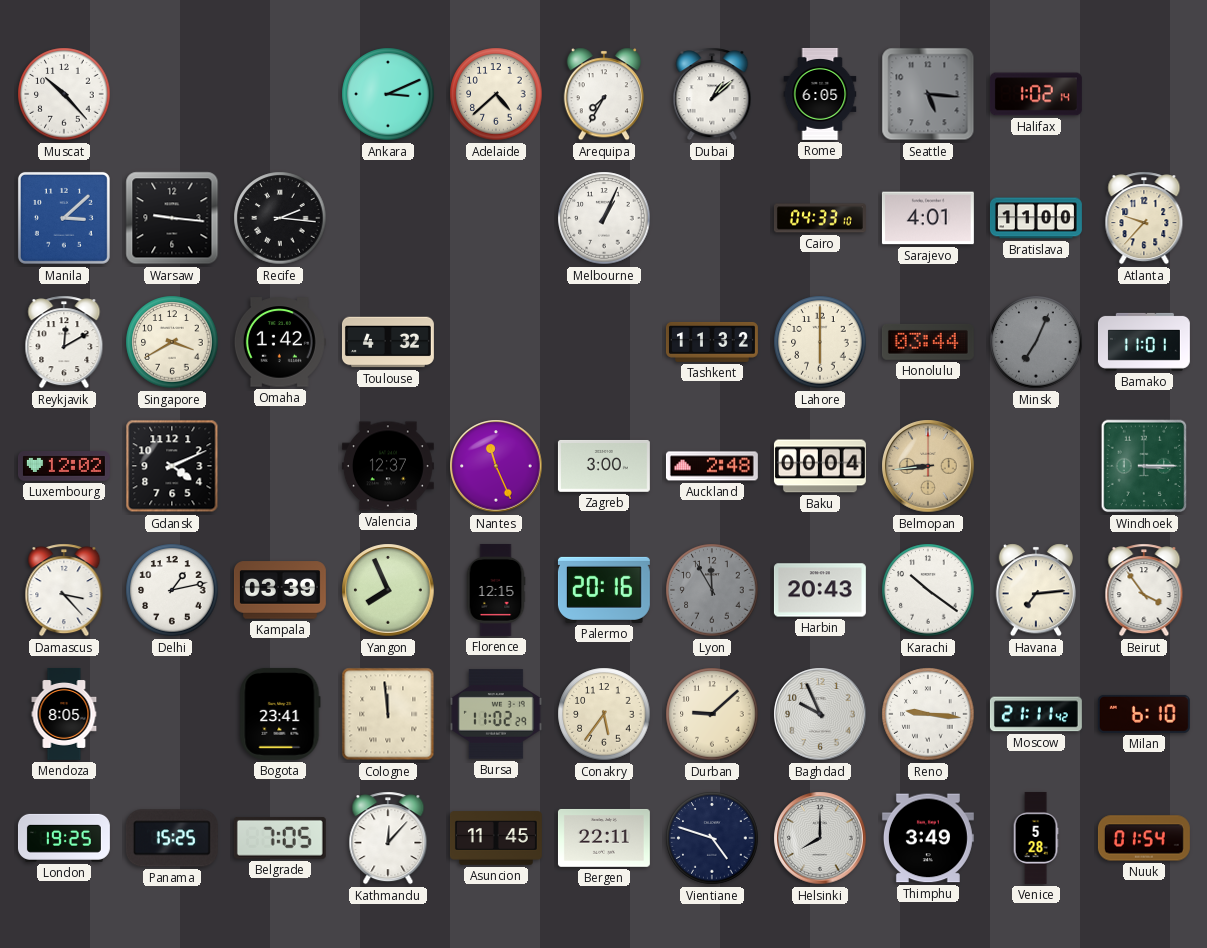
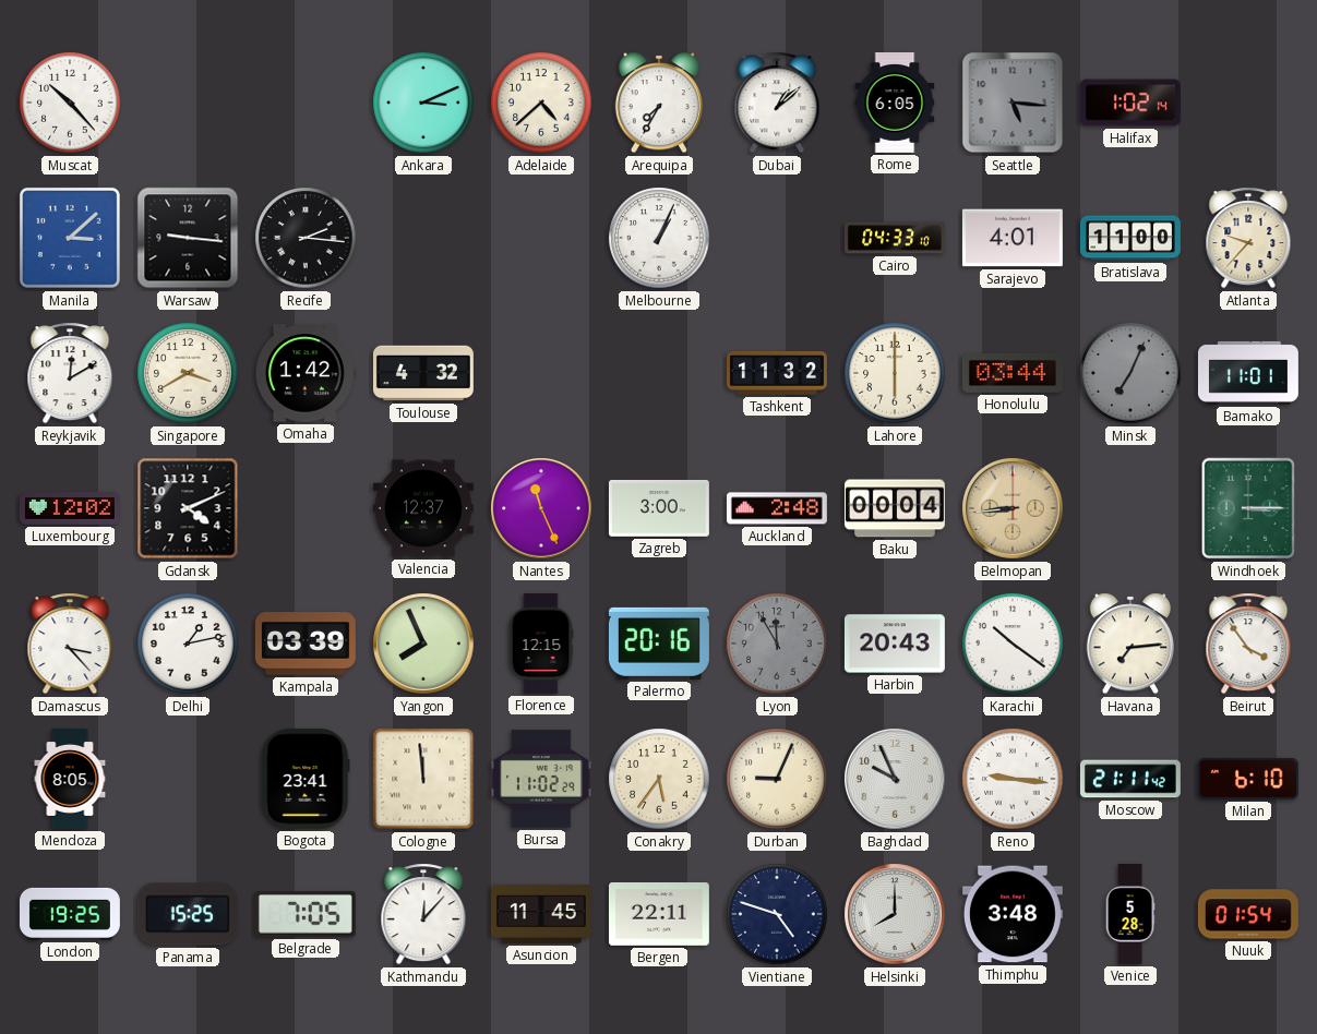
Durban: 9:08 -> 9:04
Thimphu: 3:49 -> 3:48
